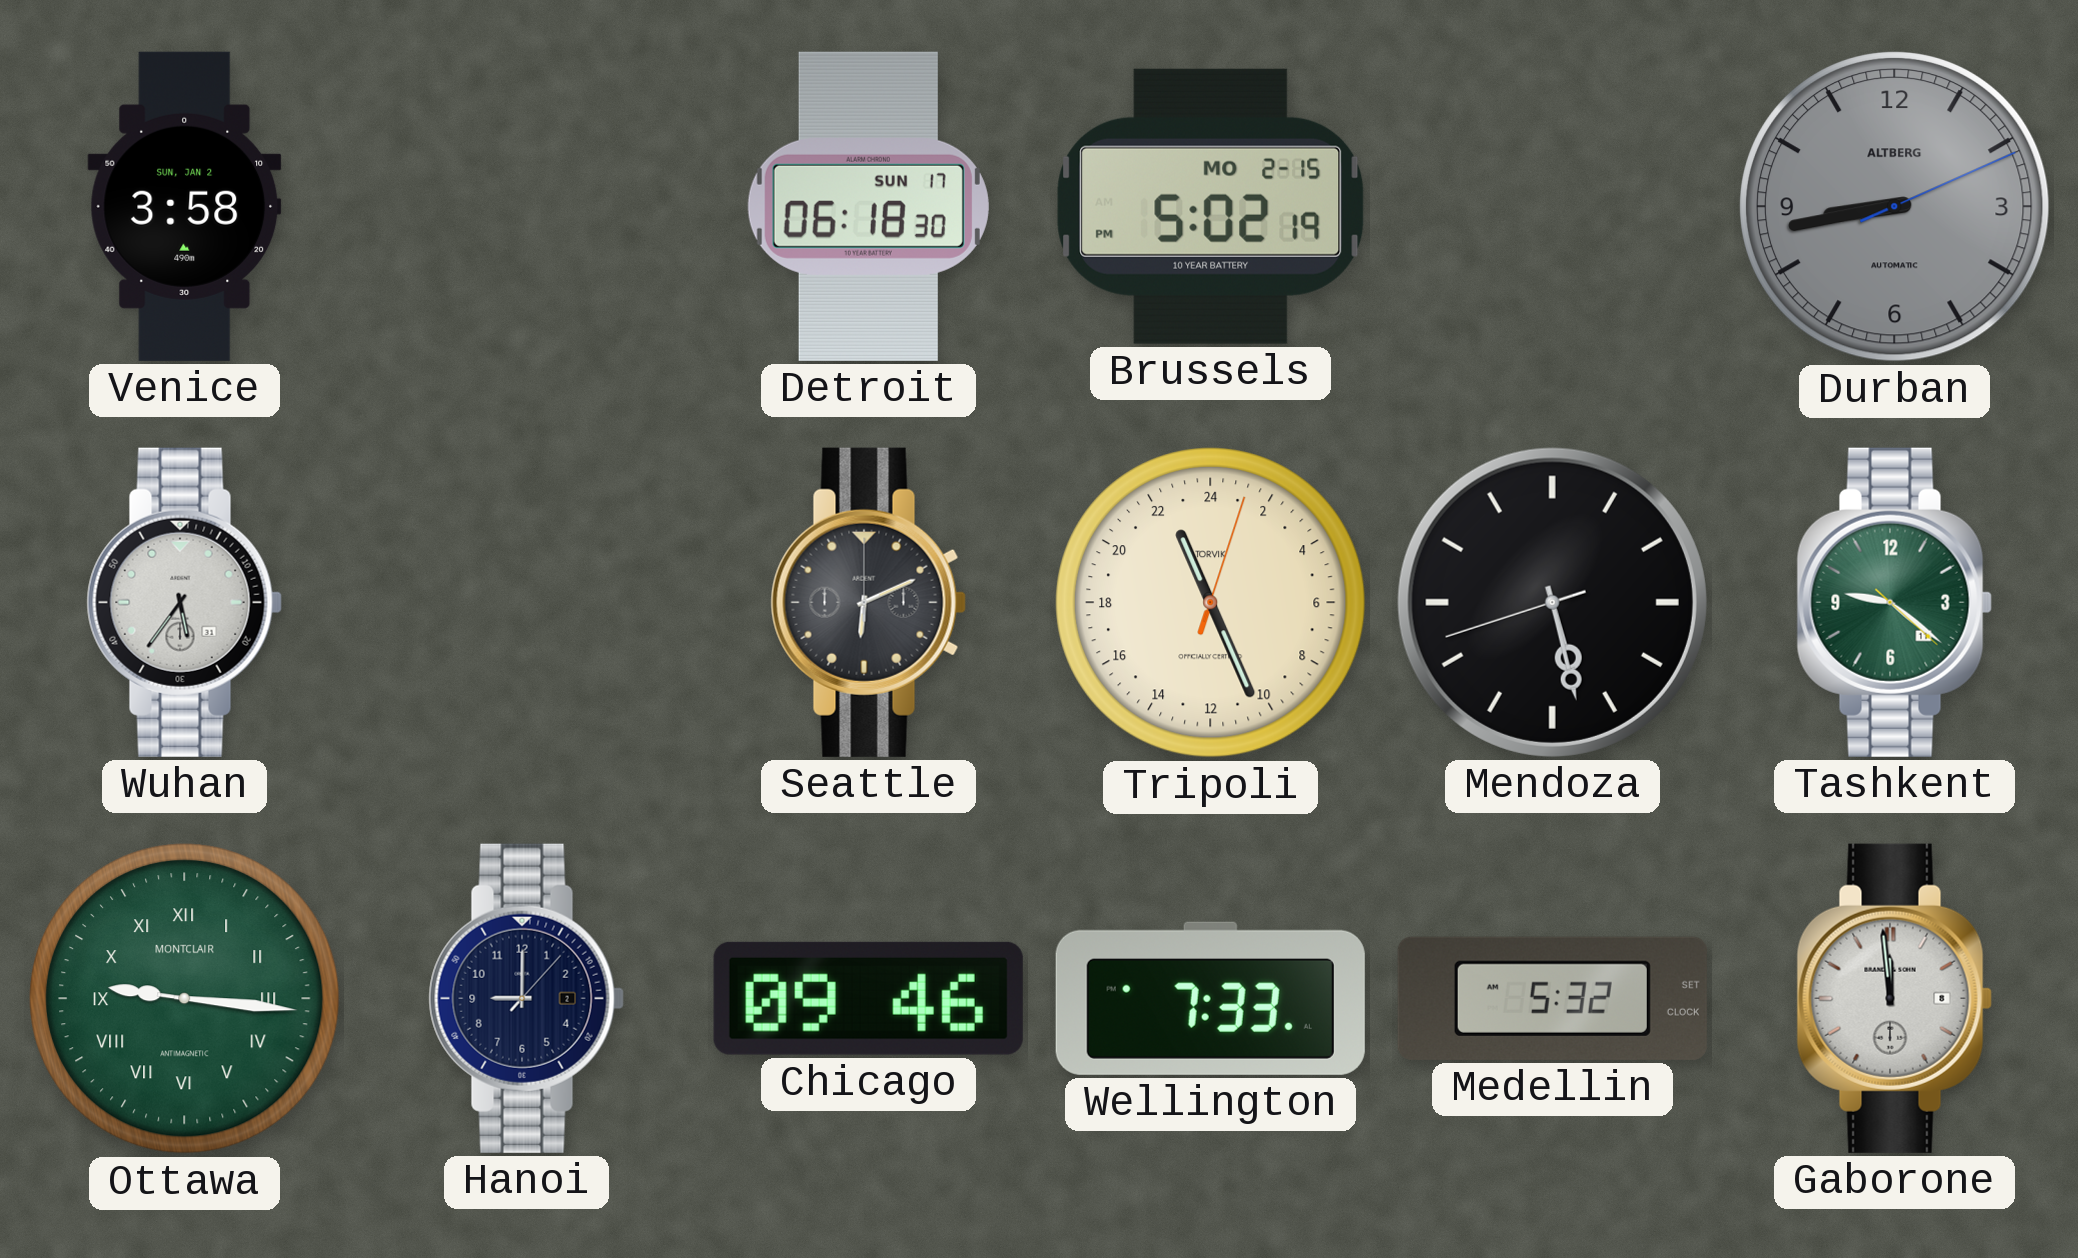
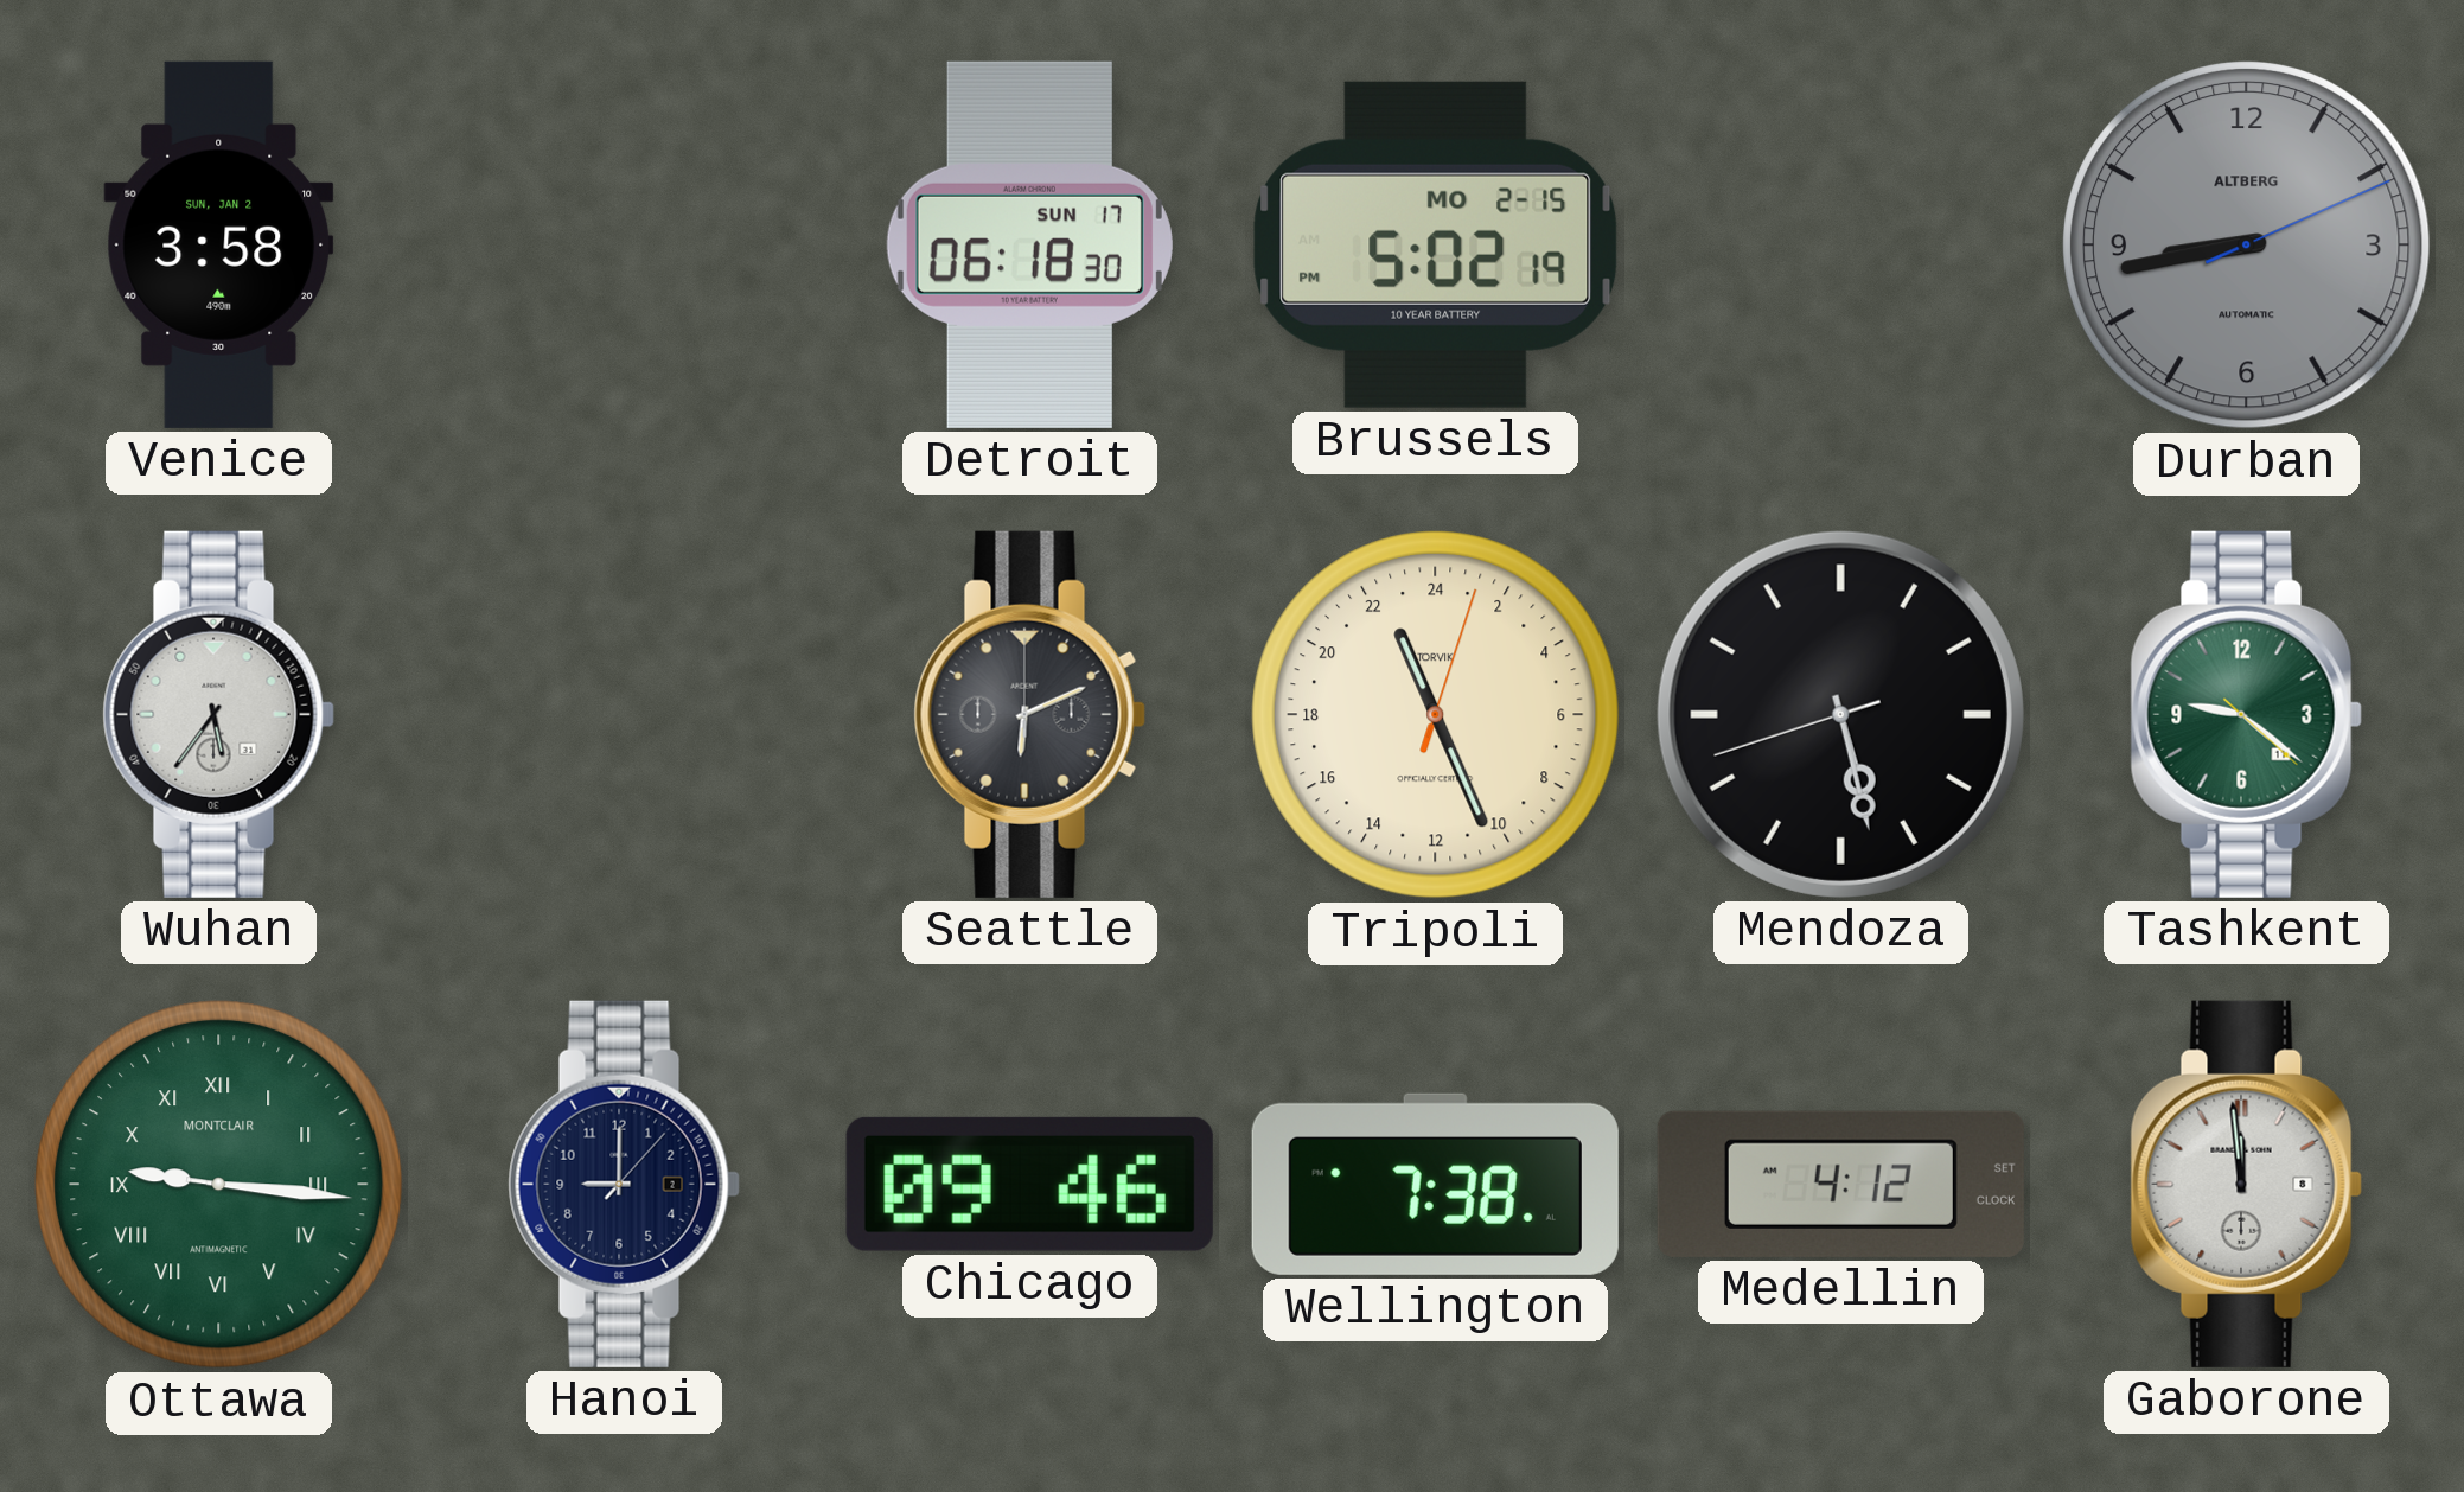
Wellington: 7:33 -> 7:38
Medellin: 5:32 -> 4:12
